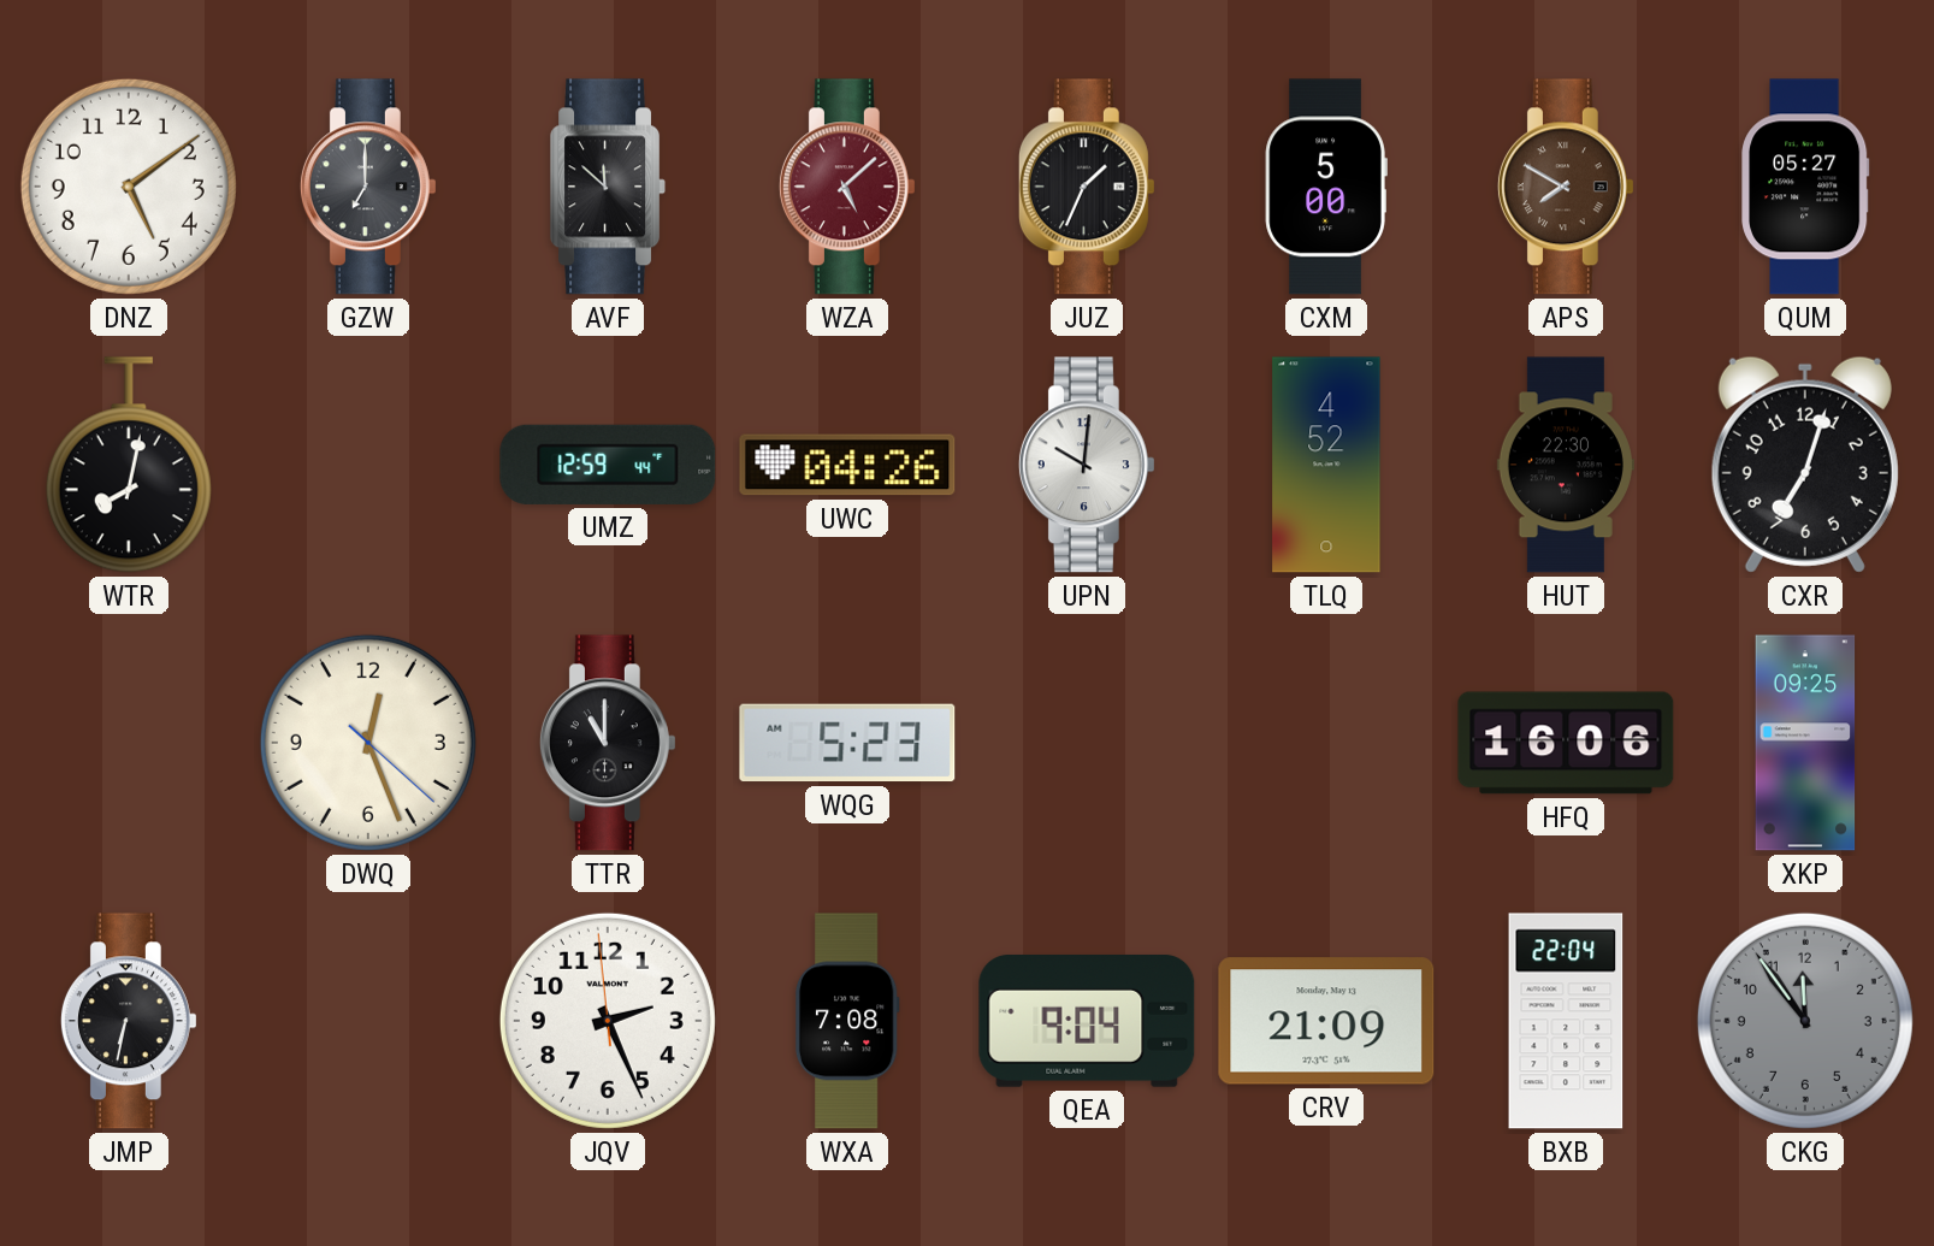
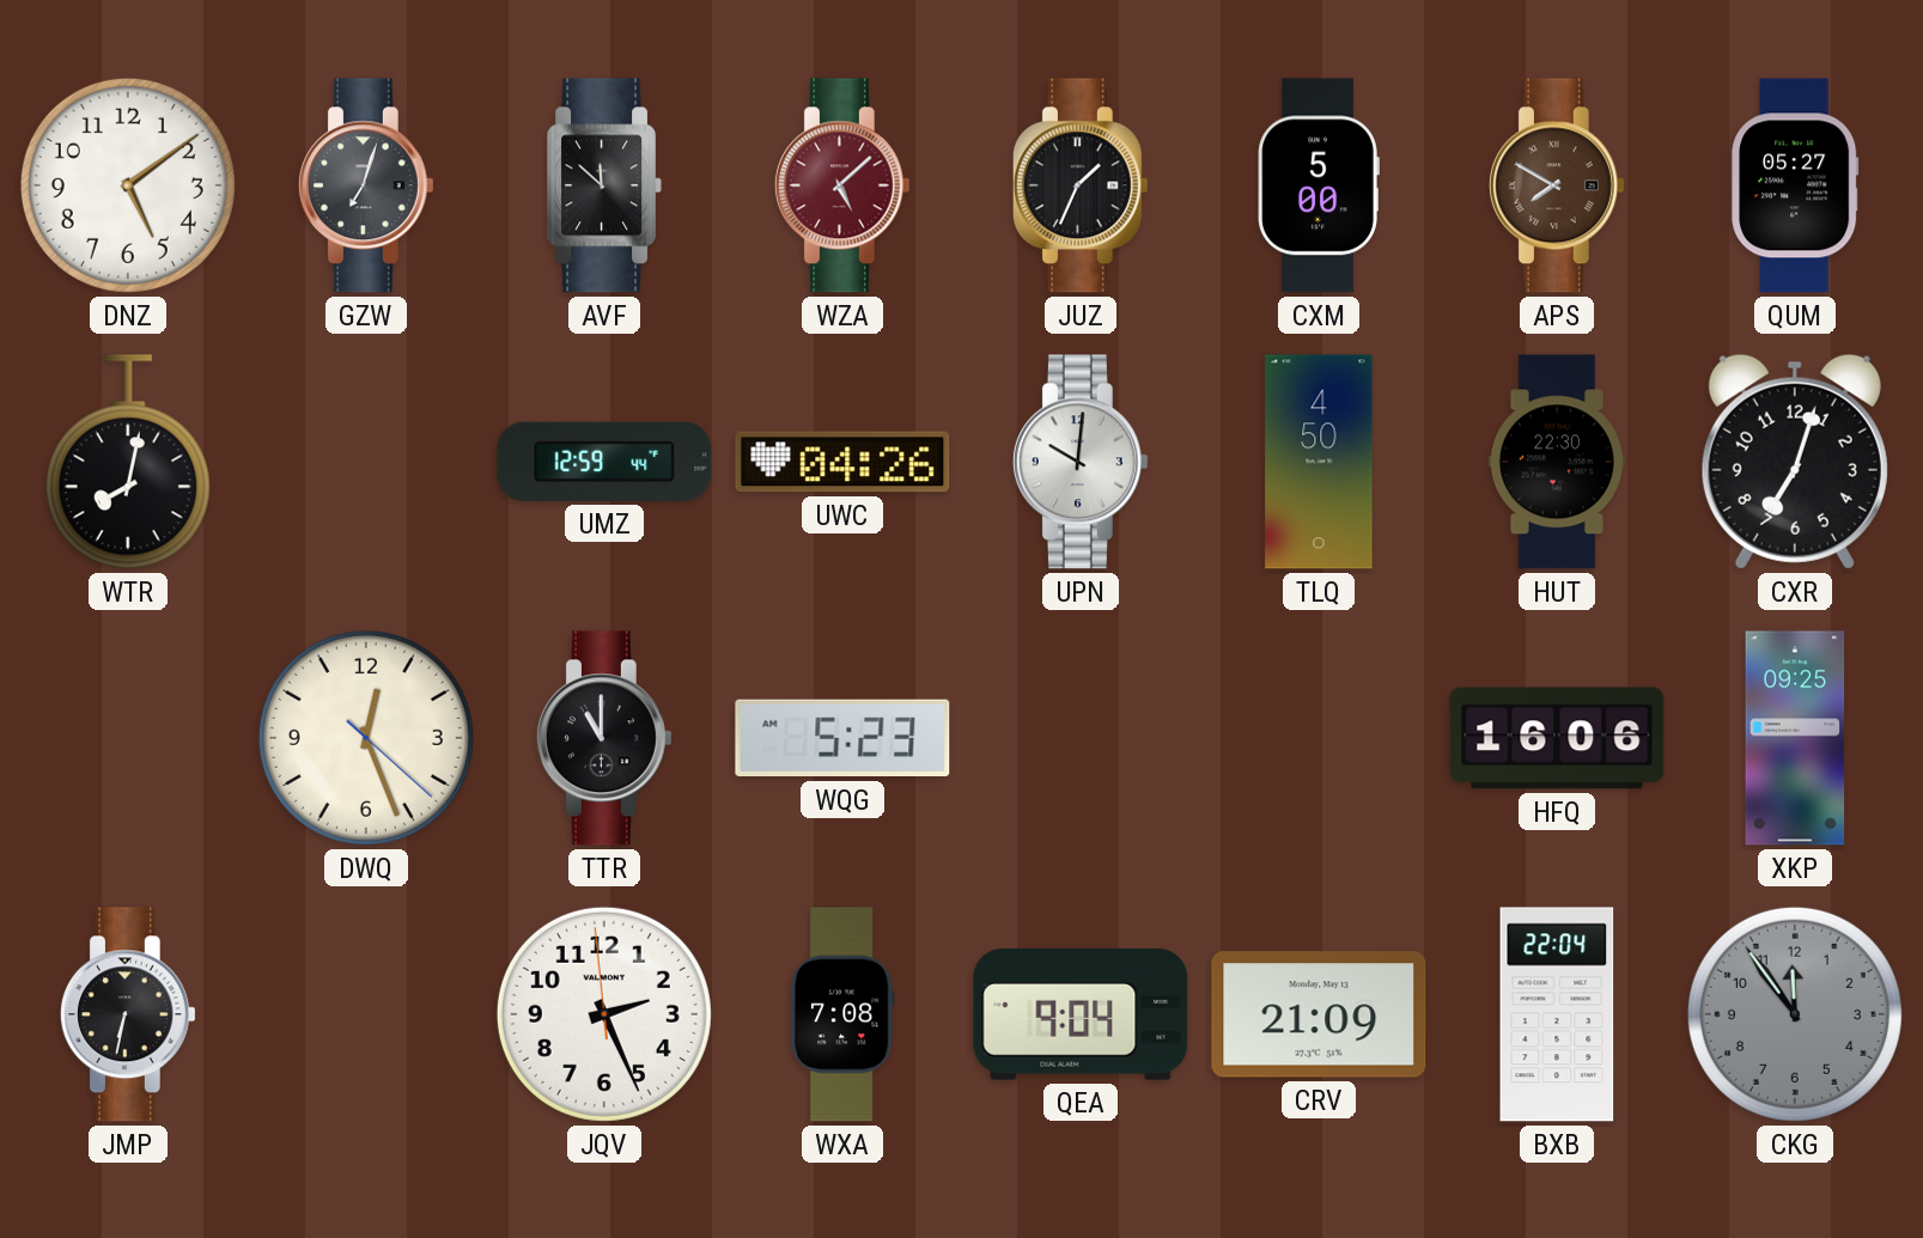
GZW: 7:00 -> 7:03
TLQ: 4:52 -> 4:50
